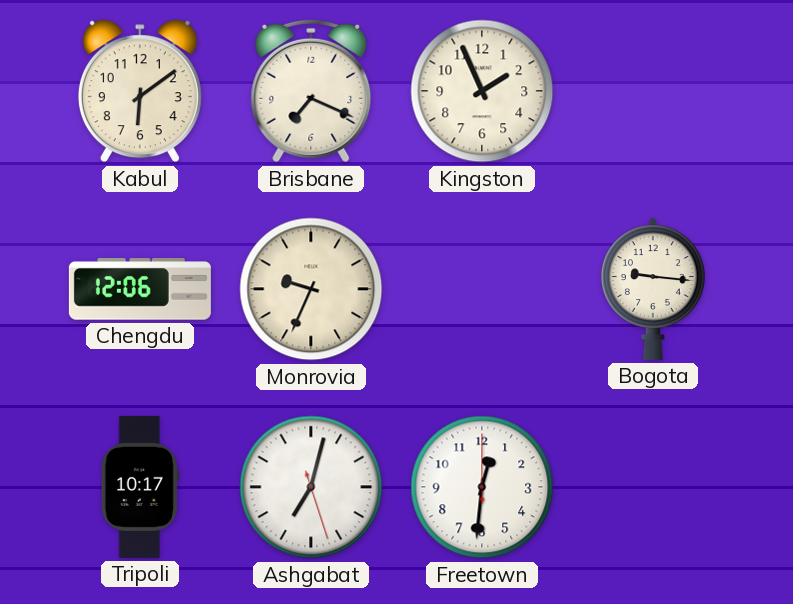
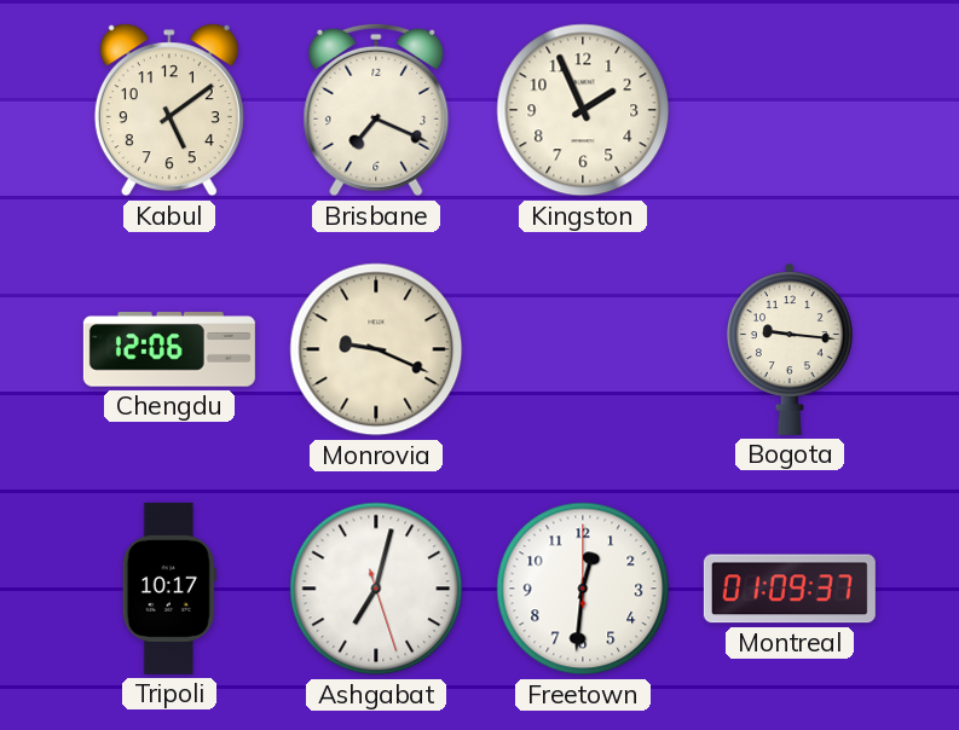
Kabul: 6:09 -> 5:09
Monrovia: 9:34 -> 9:19
Montreal: none -> 01:09
